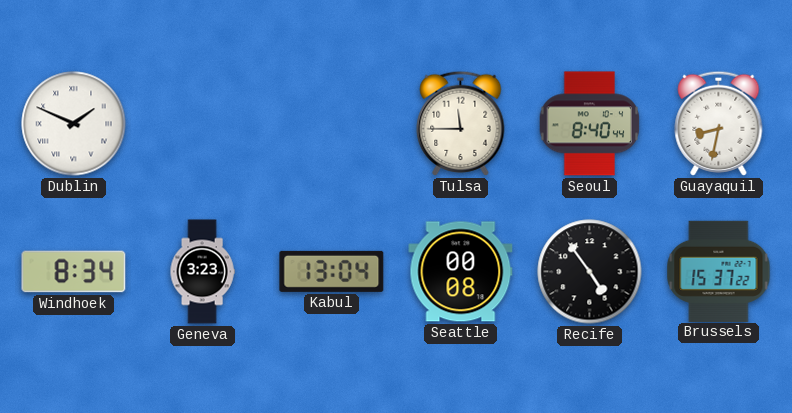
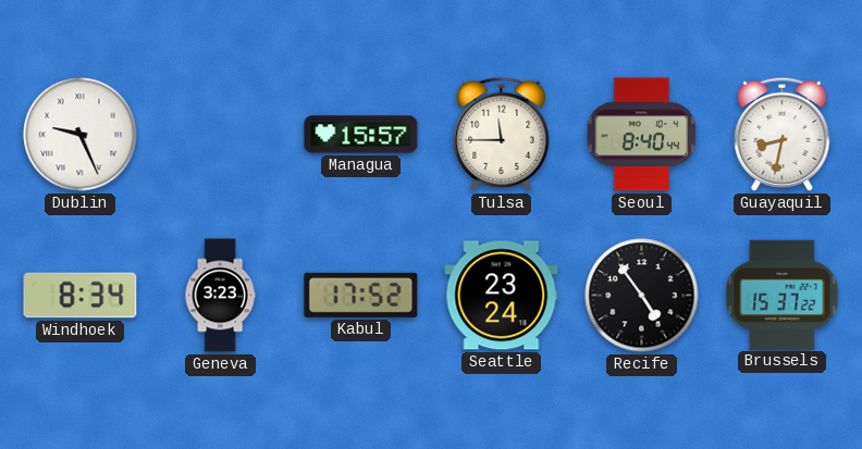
Dublin: 1:49 -> 9:26
Managua: none -> 15:57
Kabul: 13:04 -> 17:52
Seattle: 00:08 -> 23:24
